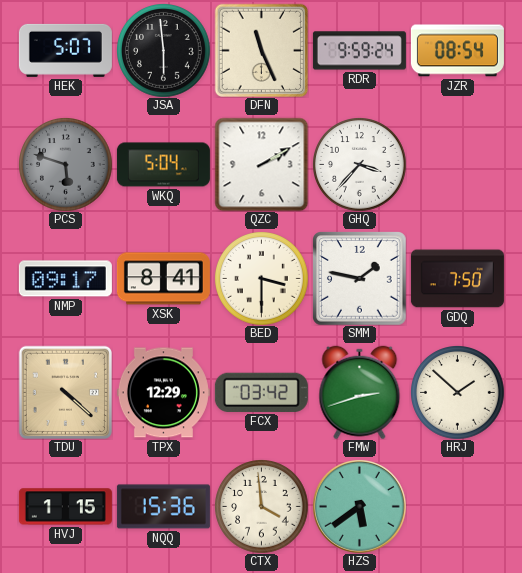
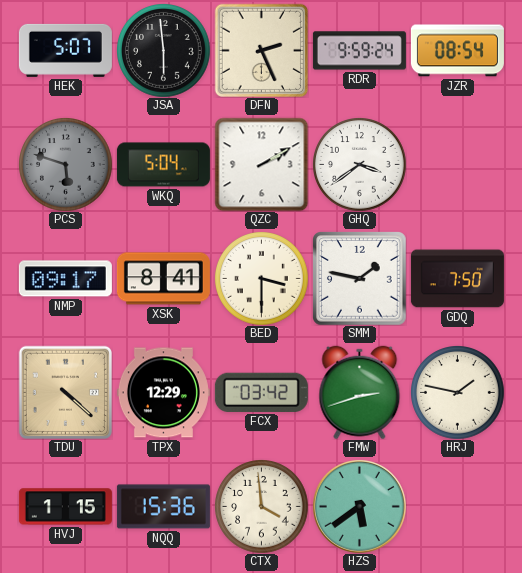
DFN: 11:26 -> 2:26
GHQ: 3:37 -> 3:39
HRJ: 1:52 -> 1:47
